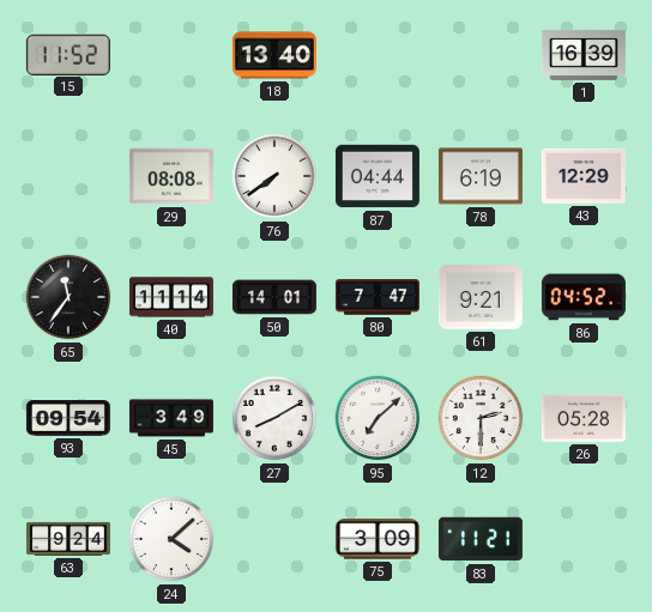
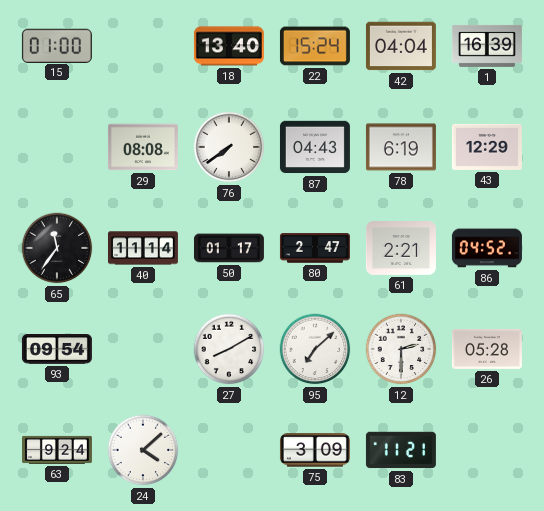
15: 11:52 -> 01:00
22: none -> 15:24
42: none -> 04:04
87: 04:44 -> 04:43
50: 14:01 -> 01:17
80: 7:47 -> 2:47
61: 9:21 -> 2:21
45: 3:49 -> none
